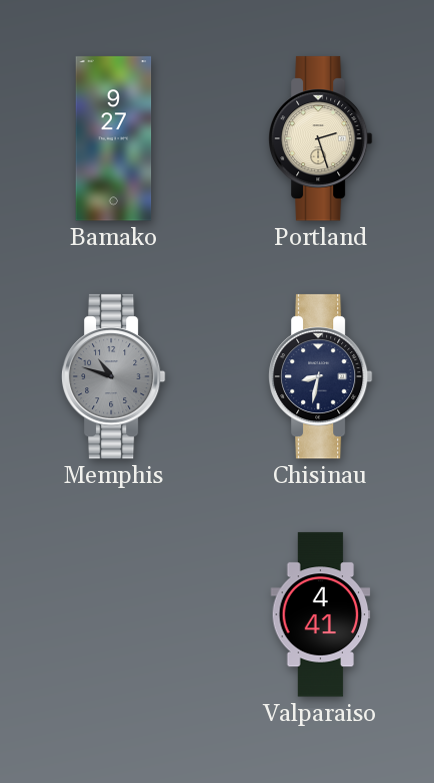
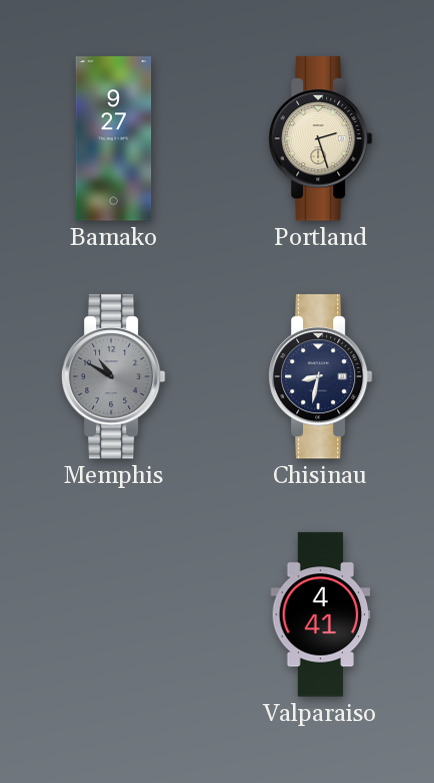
Memphis: 10:48 -> 10:50
